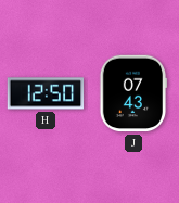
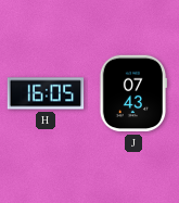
H: 12:50 -> 16:05
